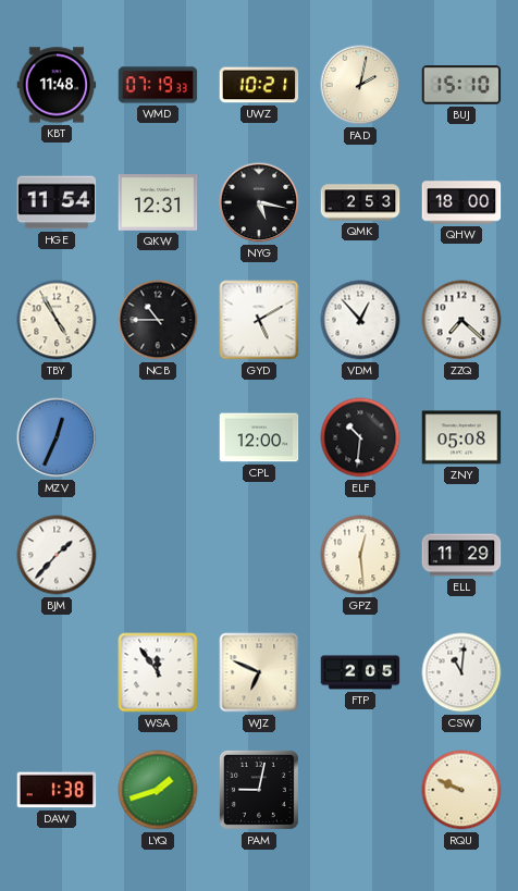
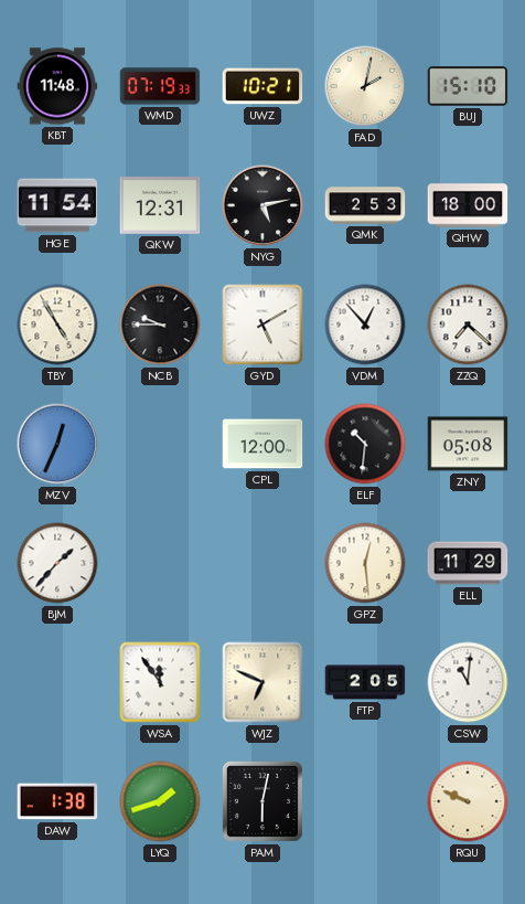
NYG: 5:17 -> 5:13
NCB: 10:45 -> 9:45
PAM: 9:02 -> 6:02
